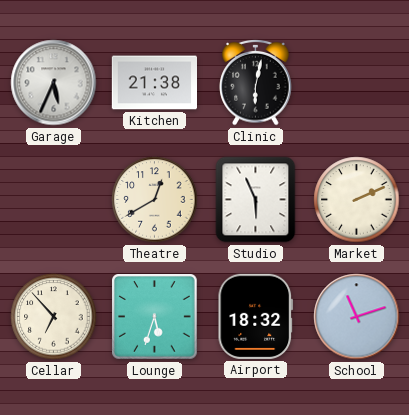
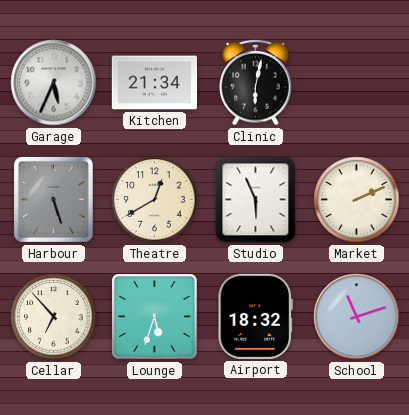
Kitchen: 21:38 -> 21:34
Harbour: none -> 5:27
